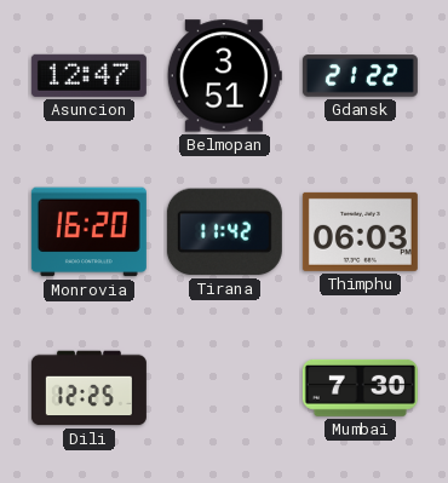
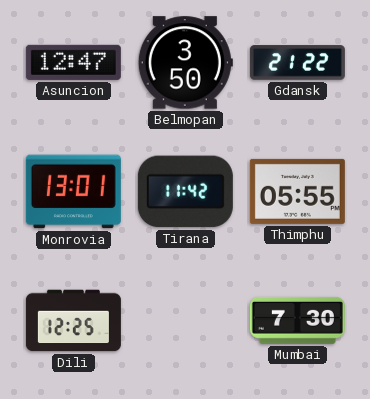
Belmopan: 3:51 -> 3:50
Monrovia: 16:20 -> 13:01
Thimphu: 06:03 -> 05:55
